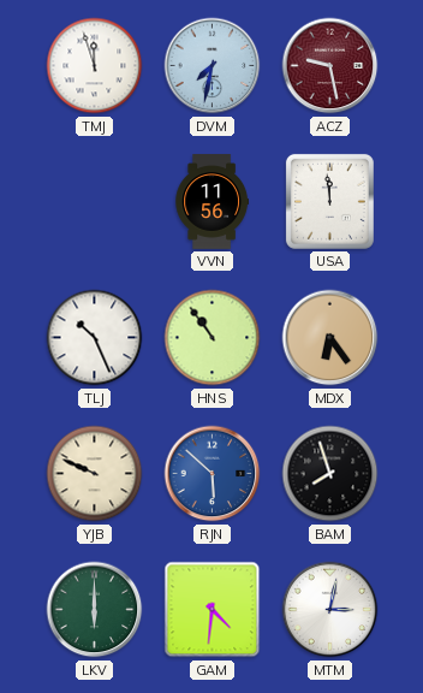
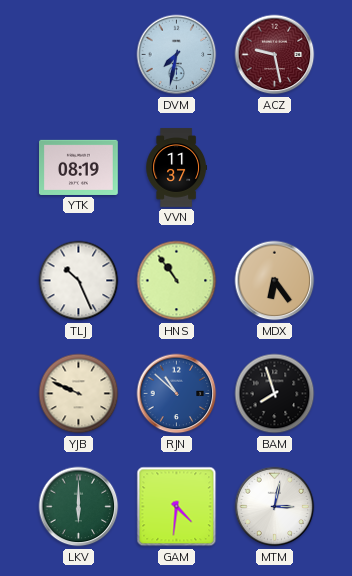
TMJ: 11:57 -> none
YTK: none -> 08:19
VVN: 11:56 -> 11:37
USA: 11:59 -> none
RJN: 5:52 -> 10:52
